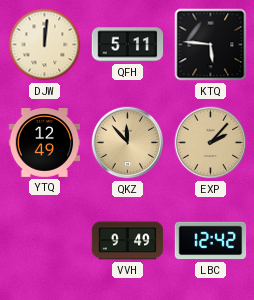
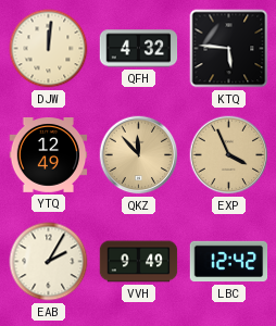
QFH: 5:11 -> 4:32
EXP: 2:07 -> 3:56
EAB: none -> 2:05
